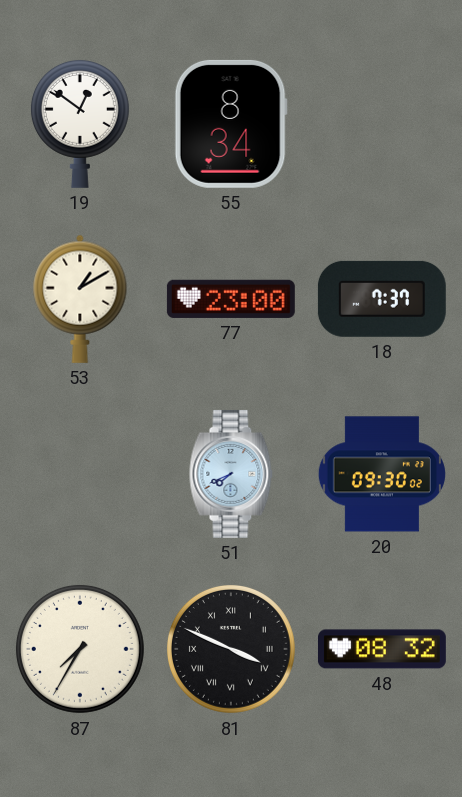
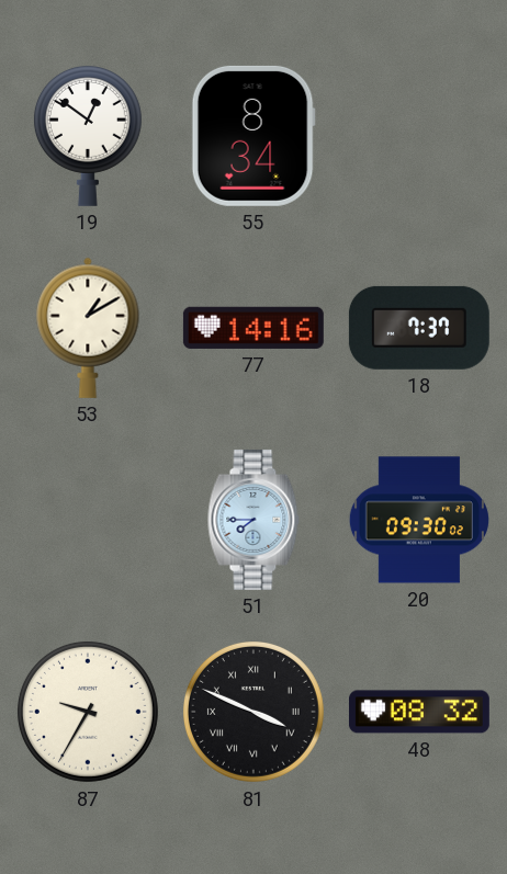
77: 23:00 -> 14:16
51: 7:41 -> 7:45
87: 7:35 -> 9:35
